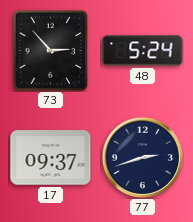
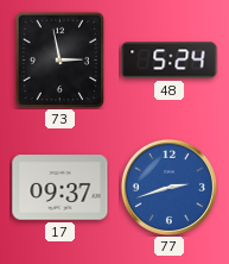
73: 2:53 -> 2:58
77 dial: navy -> blue
